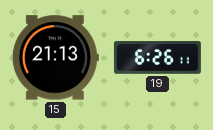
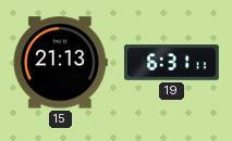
19: 6:26 -> 6:31
